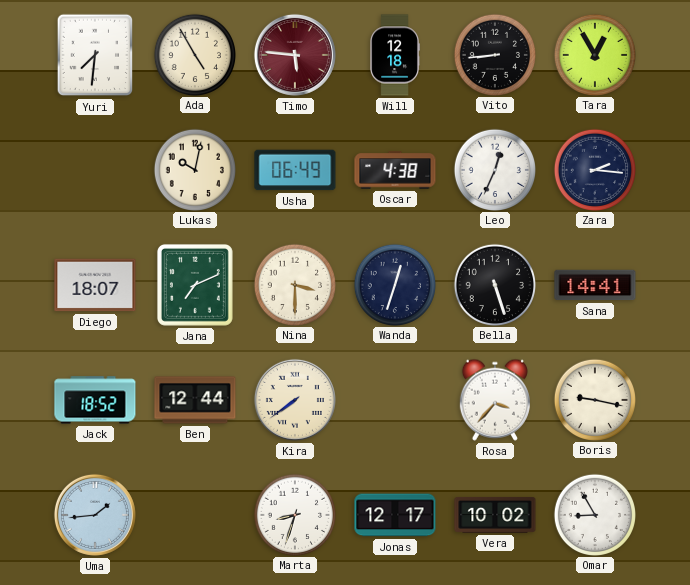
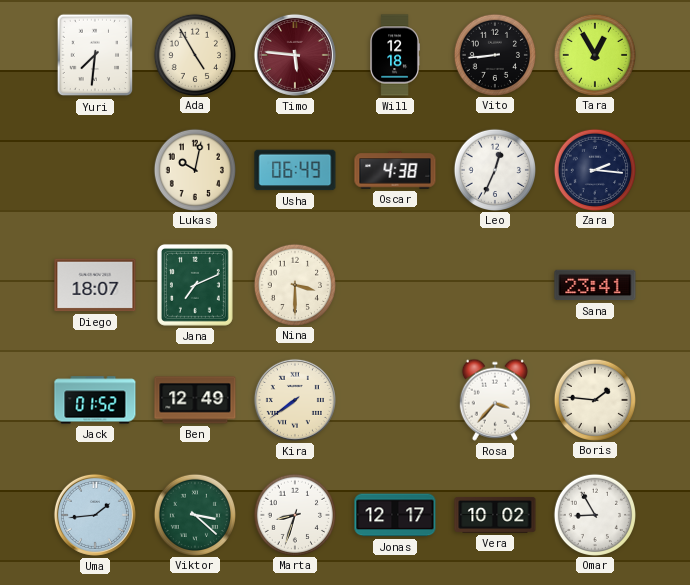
Wanda: 12:33 -> none
Bella: 5:27 -> none
Sana: 14:41 -> 23:41
Jack: 18:52 -> 01:52
Ben: 12:44 -> 12:49
Boris: 9:17 -> 1:46
Viktor: none -> 3:22
